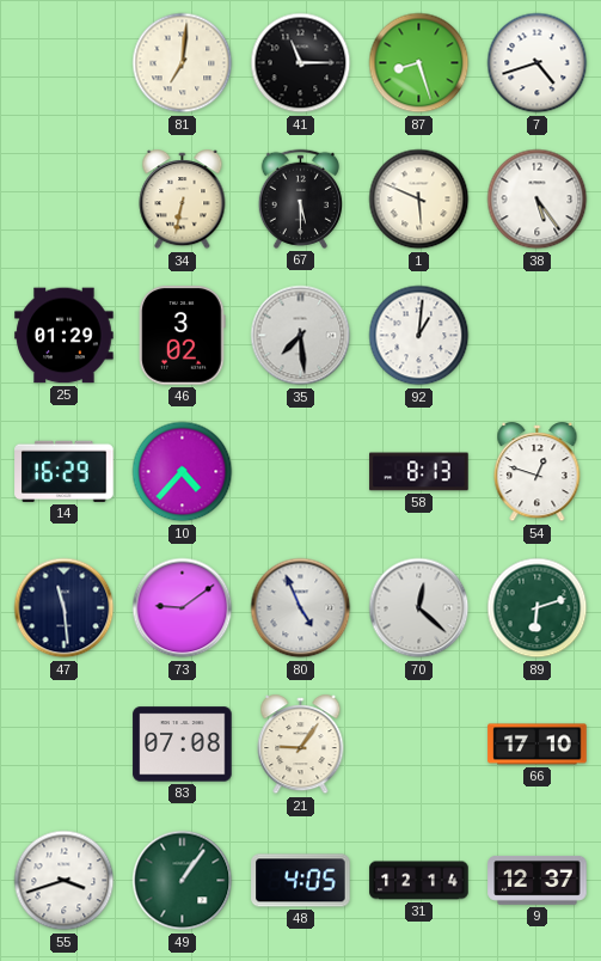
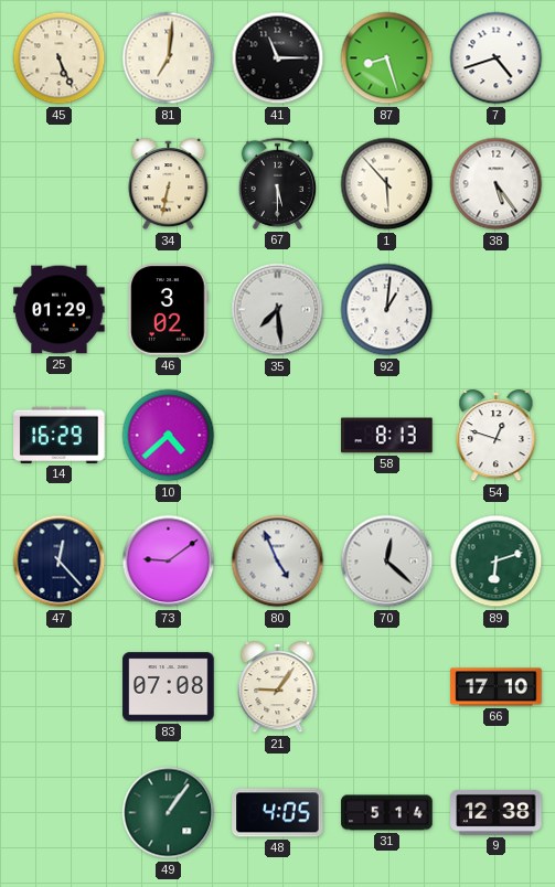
45: none -> 5:26
1: 5:49 -> 5:53
10: 4:37 -> 4:38
47: 11:29 -> 12:23
55: 3:42 -> none
31: 12:14 -> 5:14
9: 12:37 -> 12:38
